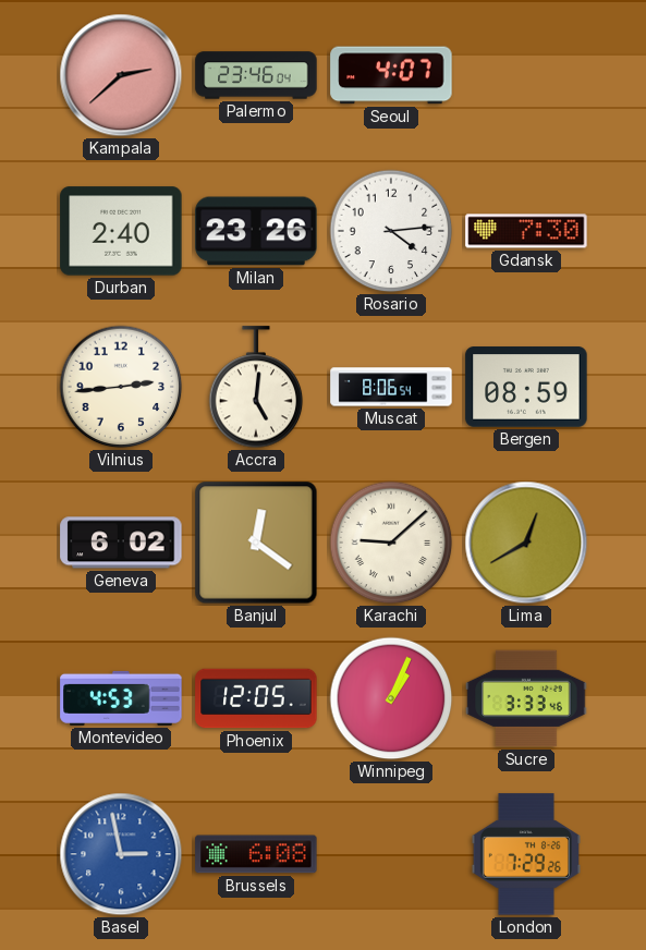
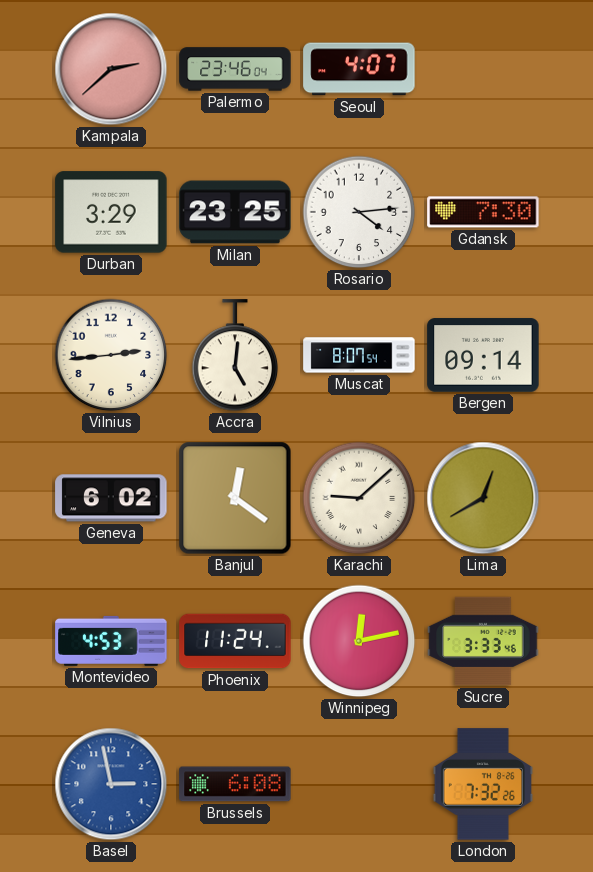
Durban: 2:40 -> 3:29
Milan: 23:26 -> 23:25
Muscat: 8:06 -> 8:07
Bergen: 08:59 -> 09:14
Phoenix: 12:05 -> 11:24
Winnipeg: 1:04 -> 12:13
London: 7:29 -> 7:32
